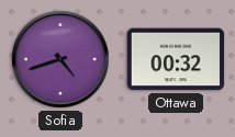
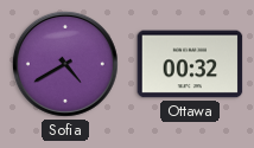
Sofia: 4:42 -> 4:40
